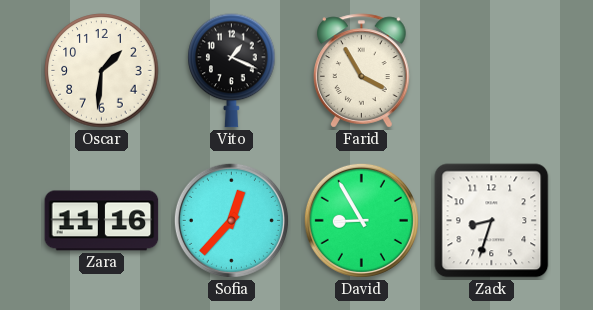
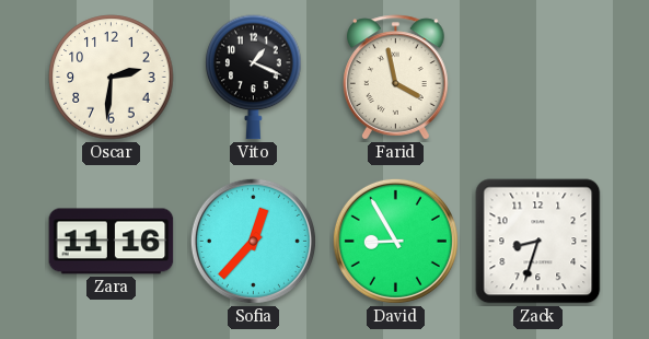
Oscar: 1:31 -> 2:31
Farid: 3:55 -> 3:58
